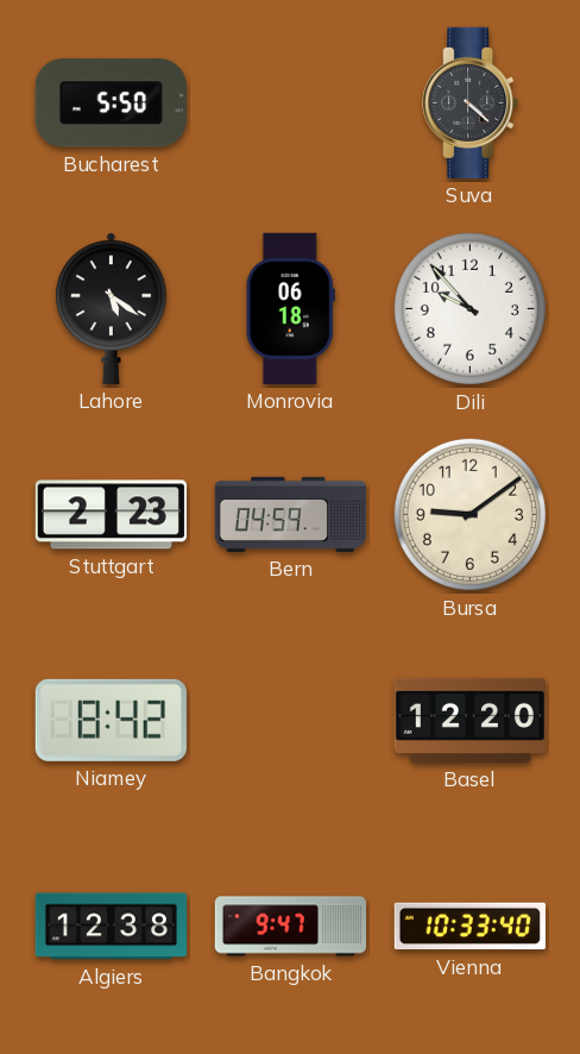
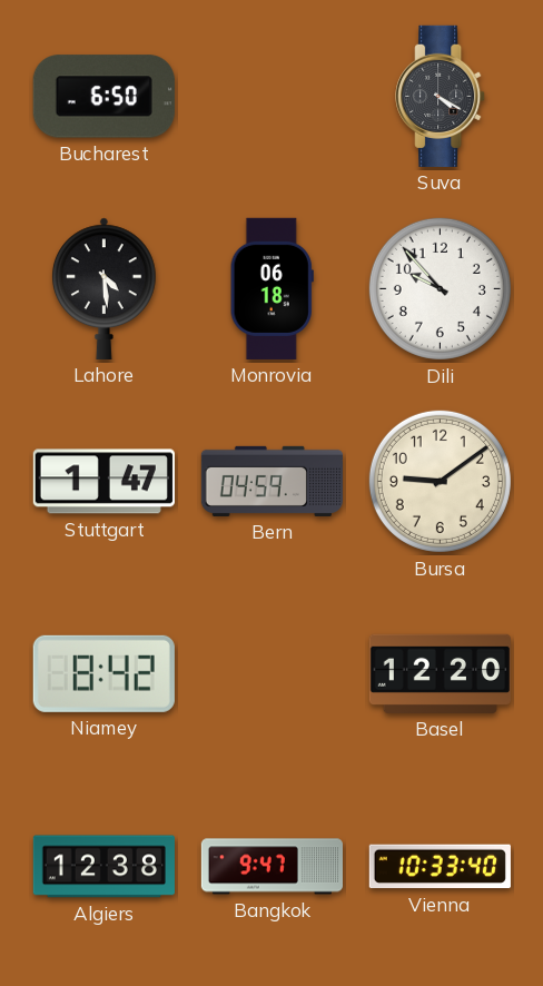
Bucharest: 5:50 -> 6:50
Suva: 4:22 -> 4:20
Lahore: 5:21 -> 4:29
Stuttgart: 2:23 -> 1:47
